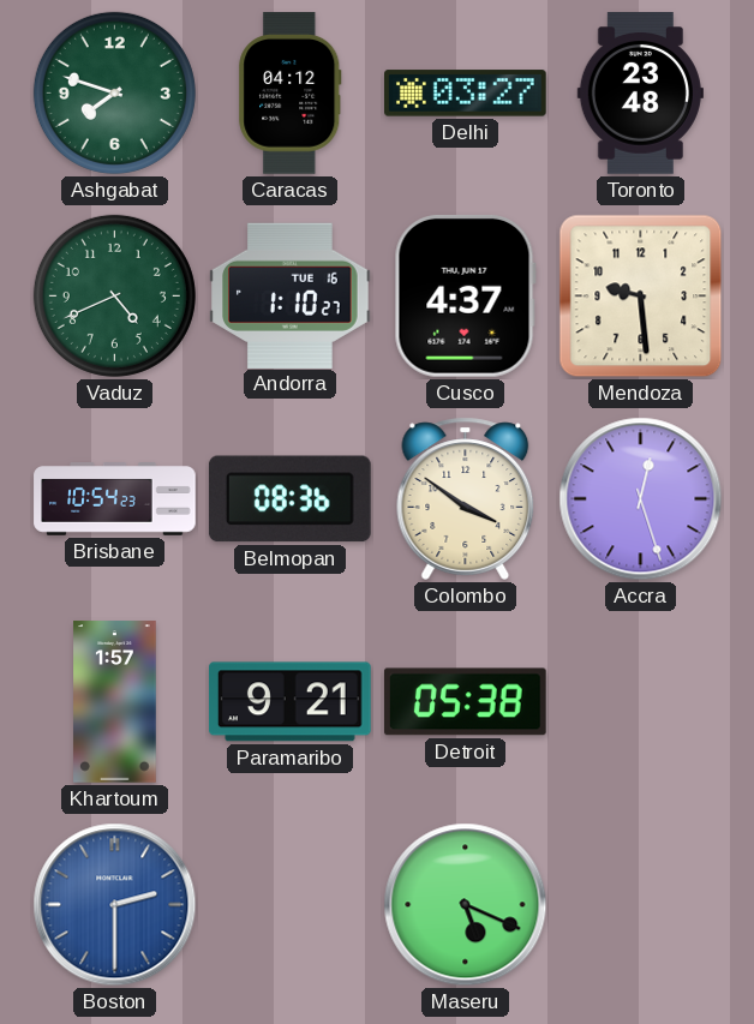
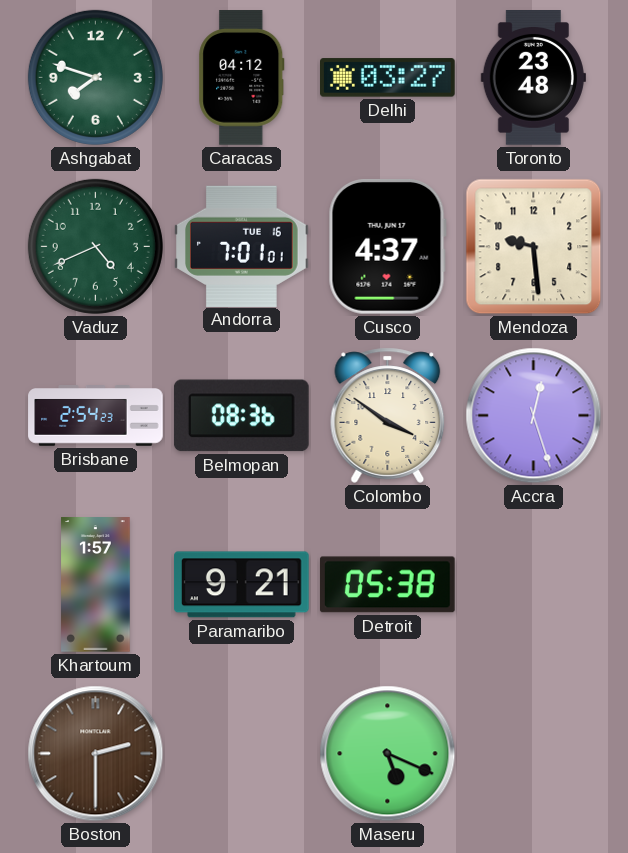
Andorra: 1:10 -> 7:01
Brisbane: 10:54 -> 2:54
Boston dial: blue -> brown
